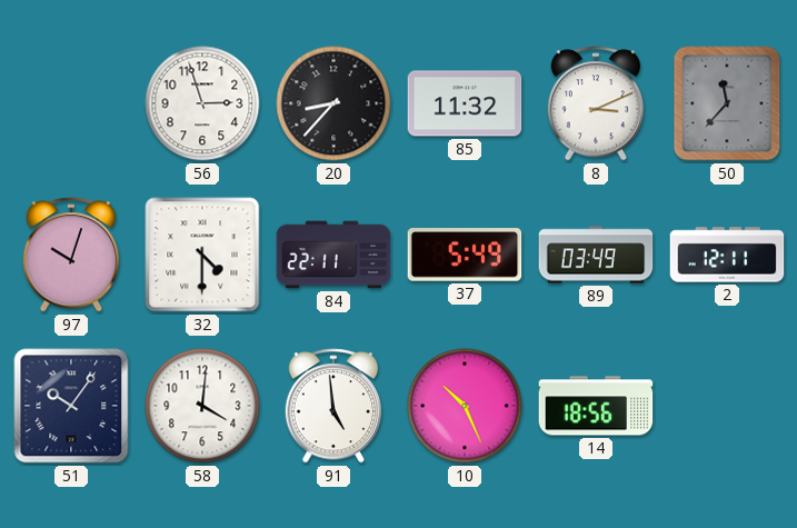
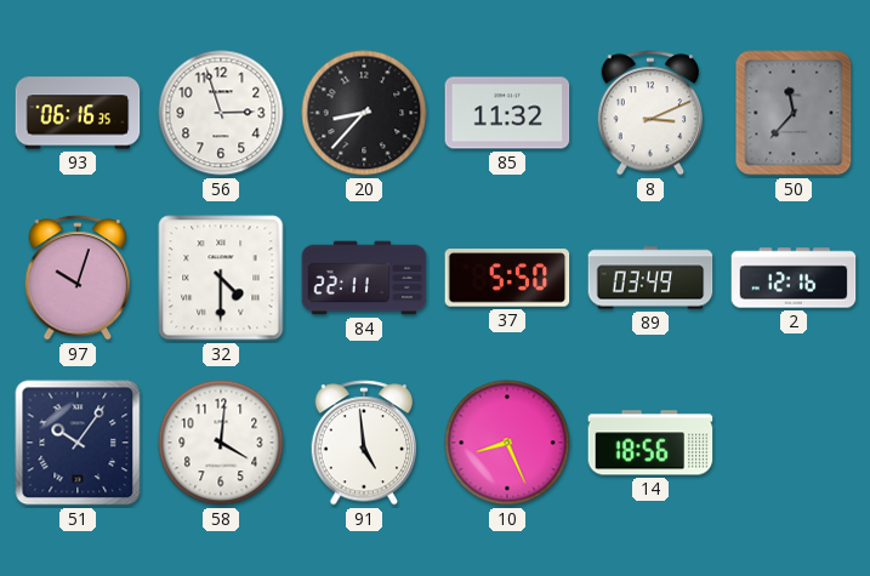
93: none -> 06:16
37: 5:49 -> 5:50
2: 12:11 -> 12:16
10: 10:26 -> 8:26
